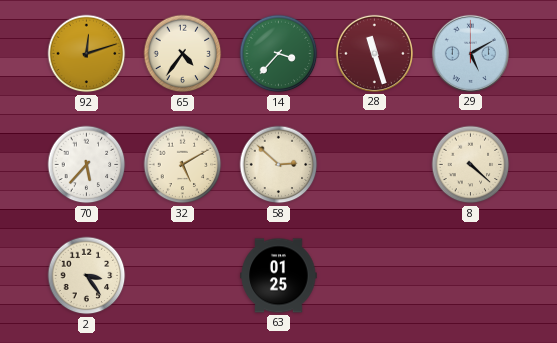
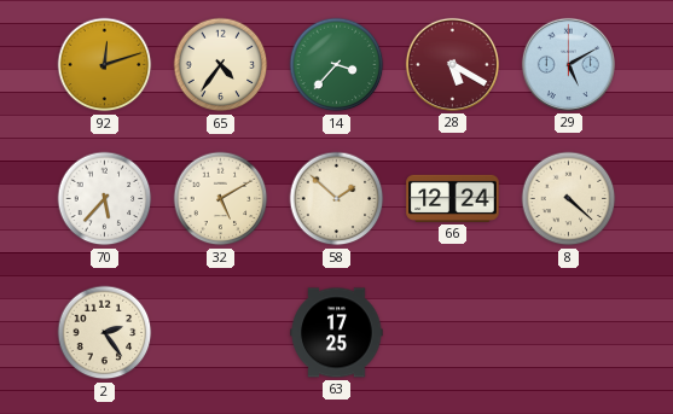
28: 11:27 -> 5:20
58: 2:52 -> 1:52
66: none -> 12:24
2: 3:24 -> 2:24
63: 01:25 -> 17:25
